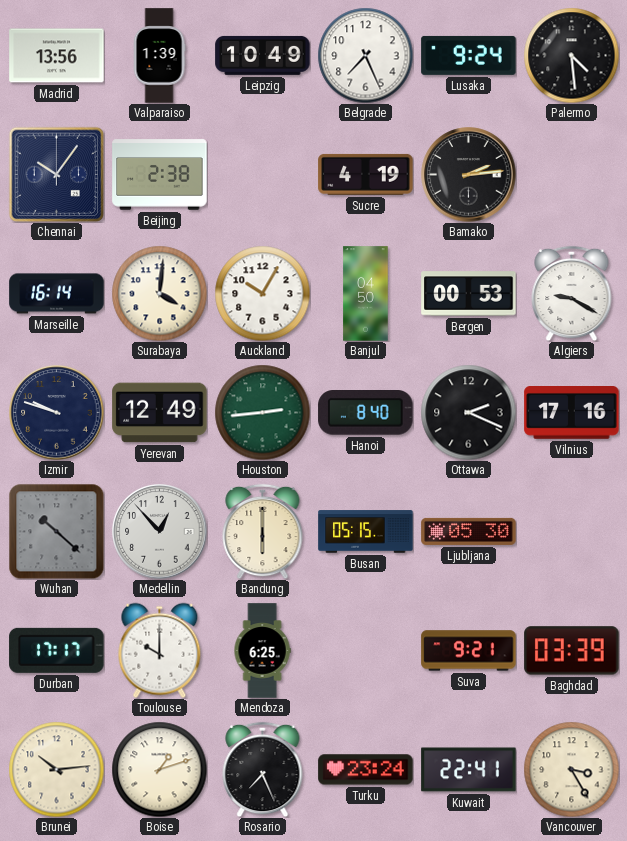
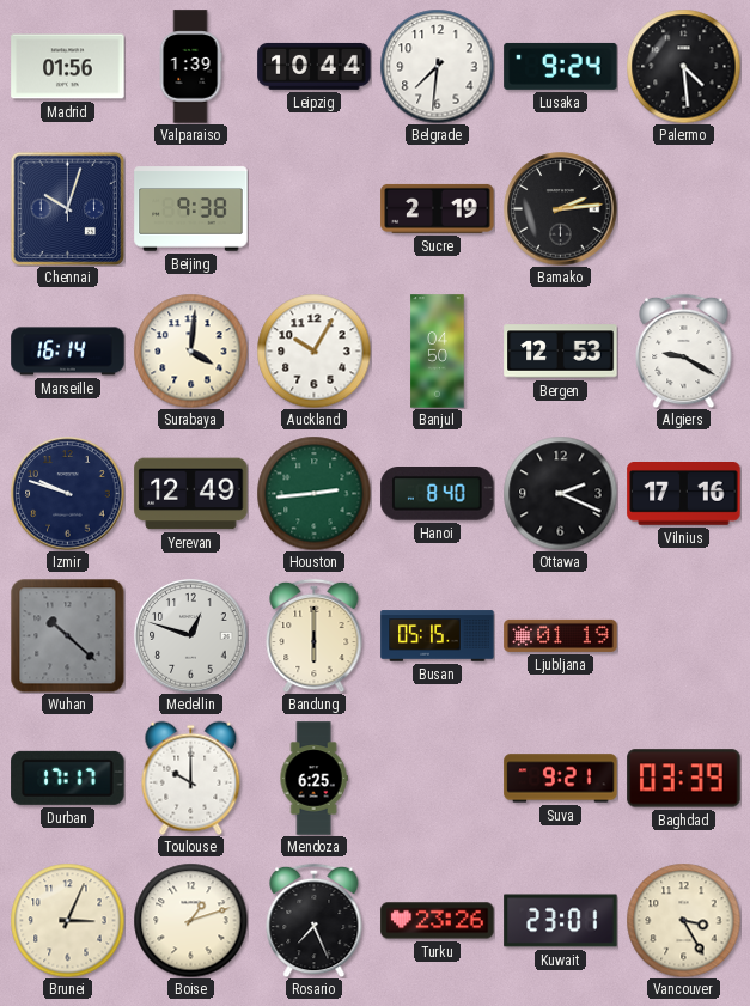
Madrid: 13:56 -> 01:56
Leipzig: 10:49 -> 10:44
Belgrade: 7:26 -> 7:31
Chennai: 10:06 -> 10:03
Beijing: 2:38 -> 9:38
Sucre: 4:19 -> 2:19
Bergen: 00:53 -> 12:53
Medellin: 12:53 -> 12:48
Ljubljana: 05:30 -> 01:19
Brunei: 10:14 -> 3:04
Turku: 23:24 -> 23:26
Kuwait: 22:41 -> 23:01
